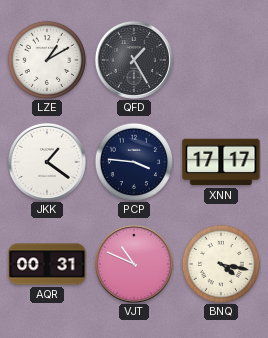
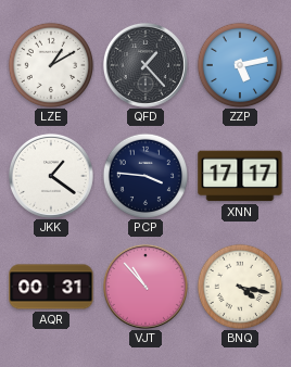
QFD: 1:25 -> 1:23
ZZP: none -> 5:13
VJT: 10:49 -> 10:53
